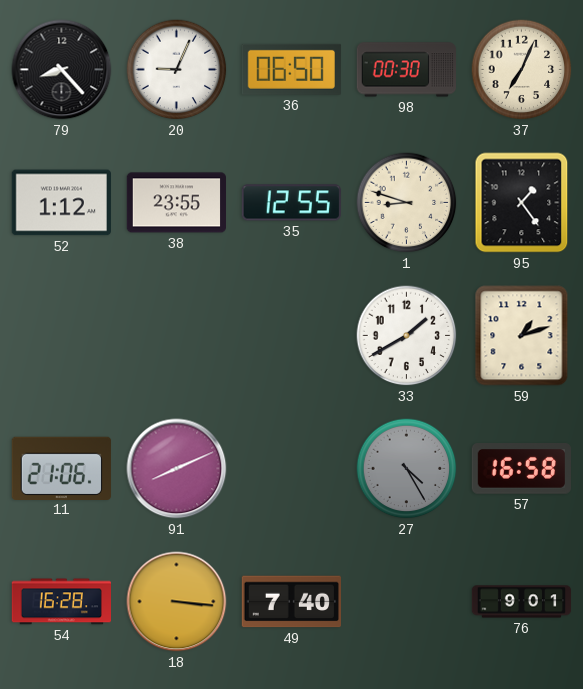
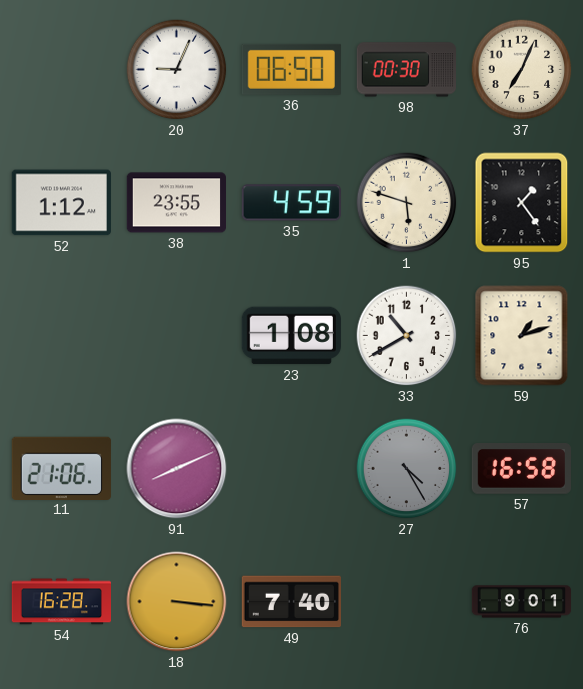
79: 8:23 -> none
35: 12:55 -> 4:59
1: 8:48 -> 5:48
23: none -> 1:08
33: 1:40 -> 10:40
